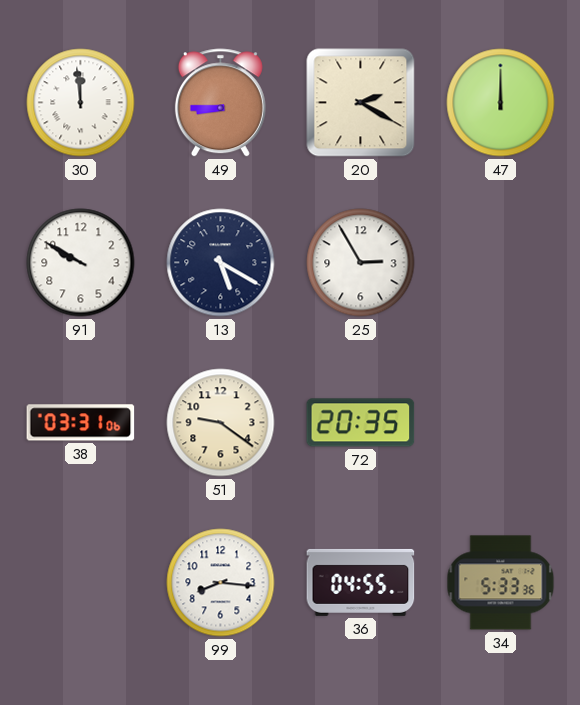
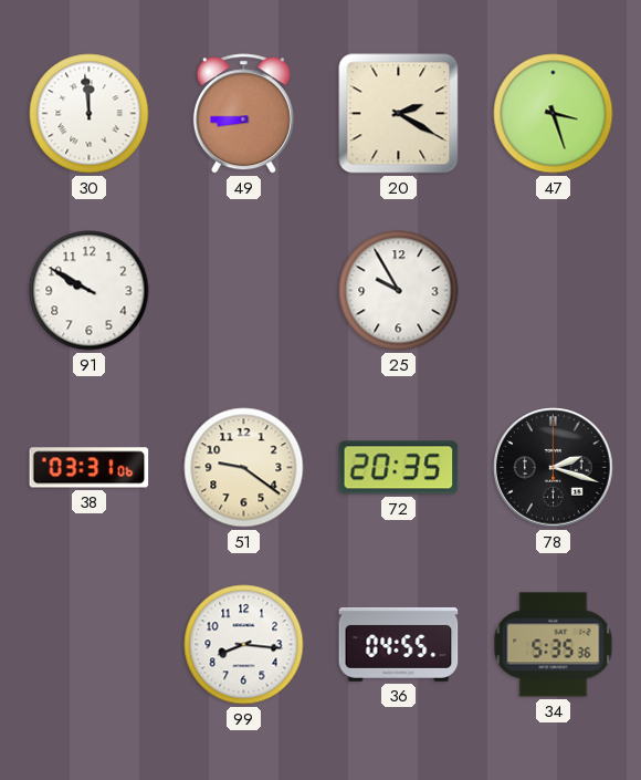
47: 12:00 -> 3:27
13: 5:20 -> none
25: 2:55 -> 9:55
78: none -> 2:18
34: 5:33 -> 5:35
